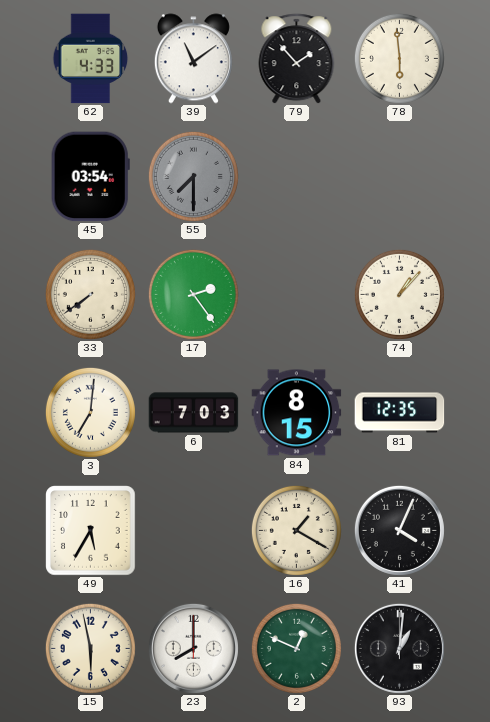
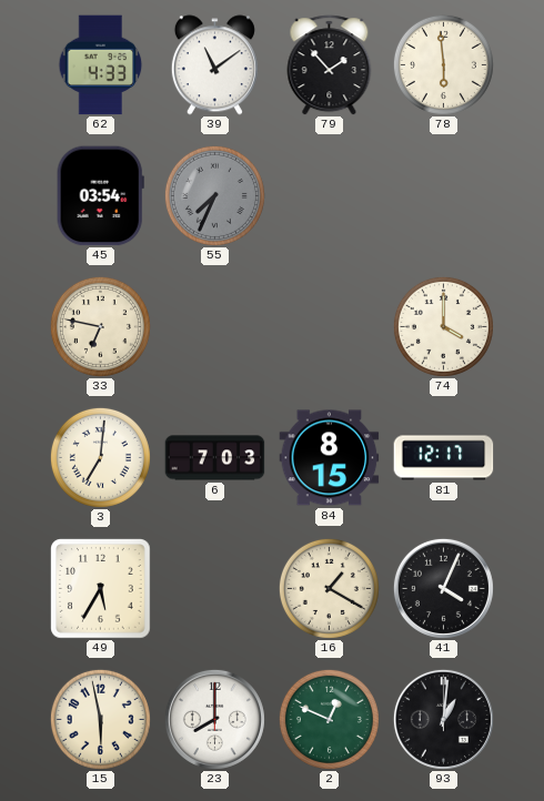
55: 7:30 -> 7:34
33: 7:39 -> 6:47
17: 2:24 -> none
74: 1:07 -> 4:00
81: 12:35 -> 12:17
